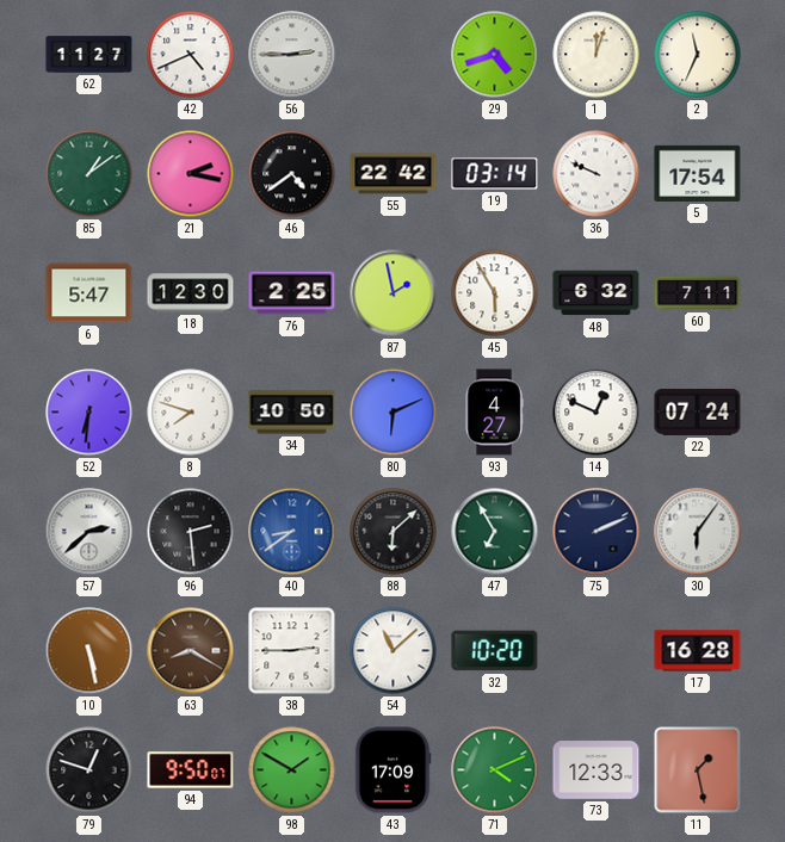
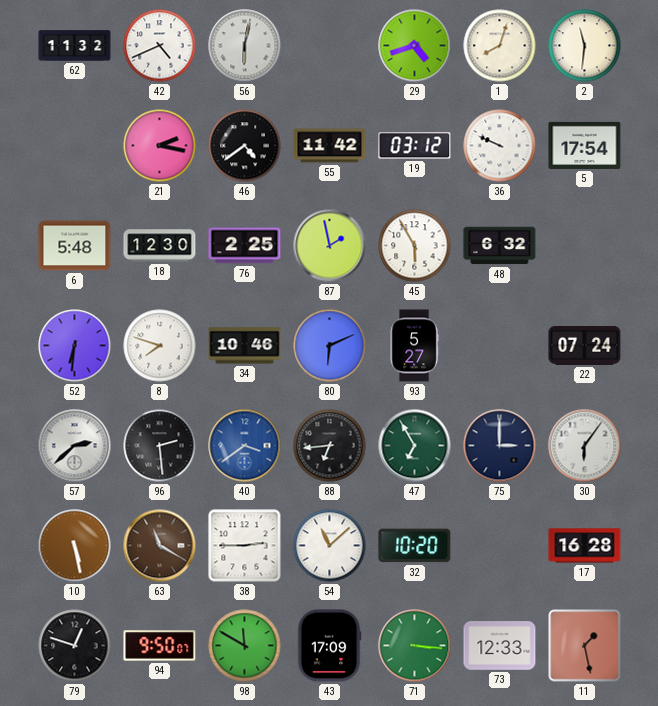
62: 11:27 -> 11:32
56: 2:45 -> 6:02
1: 12:03 -> 8:03
2: 11:34 -> 11:31
85: 1:09 -> none
55: 22:42 -> 11:42
19: 03:14 -> 03:12
6: 5:47 -> 5:48
60: 7:11 -> none
34: 10:50 -> 10:46
93: 4:27 -> 5:27
14: 12:49 -> none
40: 8:39 -> 3:39
88: 6:08 -> 6:44
75: 2:11 -> 3:00
63: 8:20 -> 11:20
98: 1:50 -> 11:50
71: 4:11 -> 3:16
